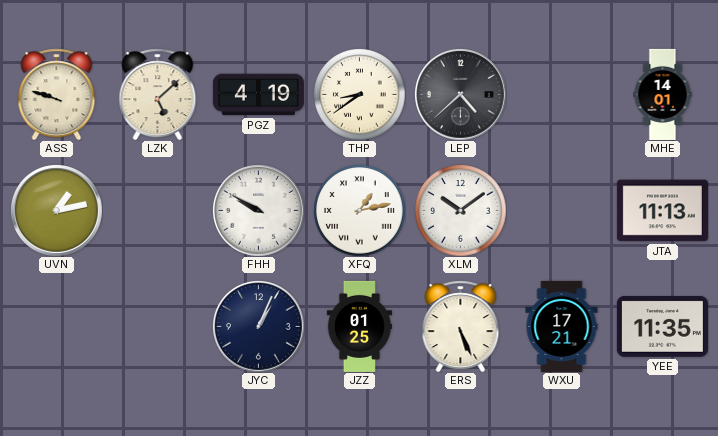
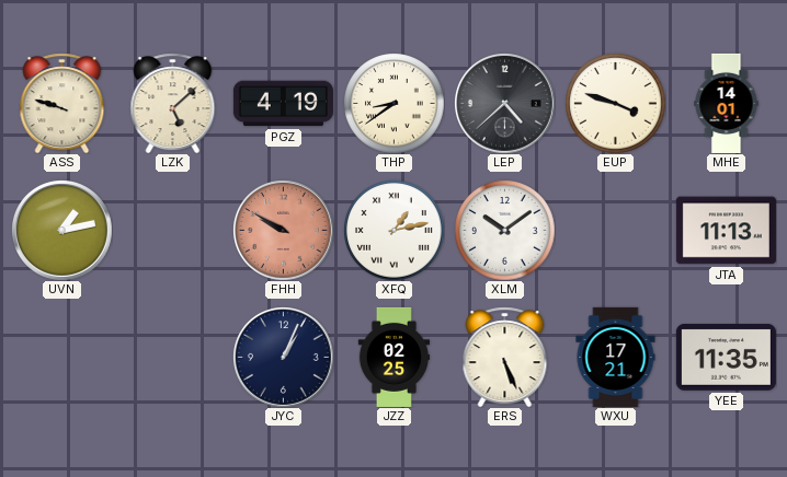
EUP: none -> 3:48
FHH dial: white -> salmon
JZZ: 01:25 -> 02:25
